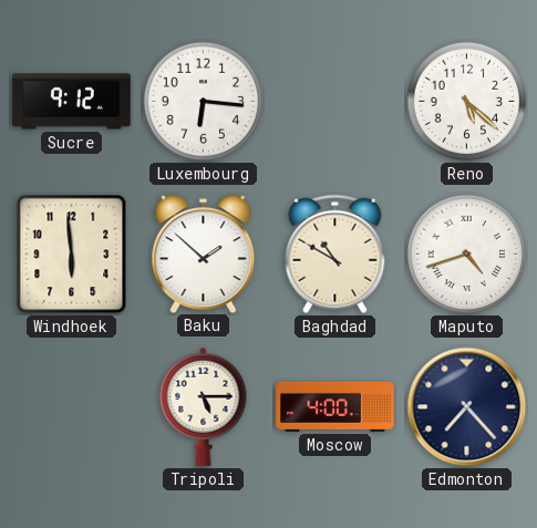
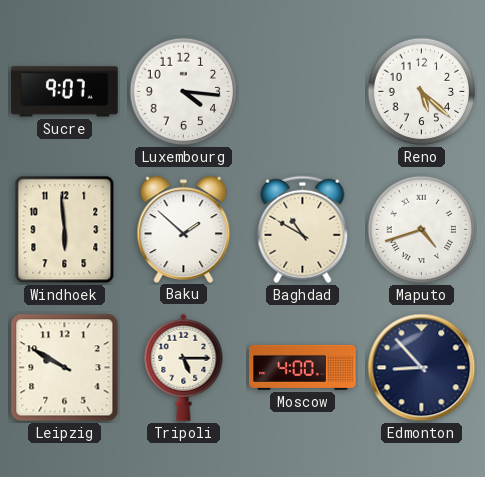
Sucre: 9:12 -> 9:07
Luxembourg: 6:16 -> 4:16
Leipzig: none -> 9:50
Edmonton: 7:23 -> 8:53
